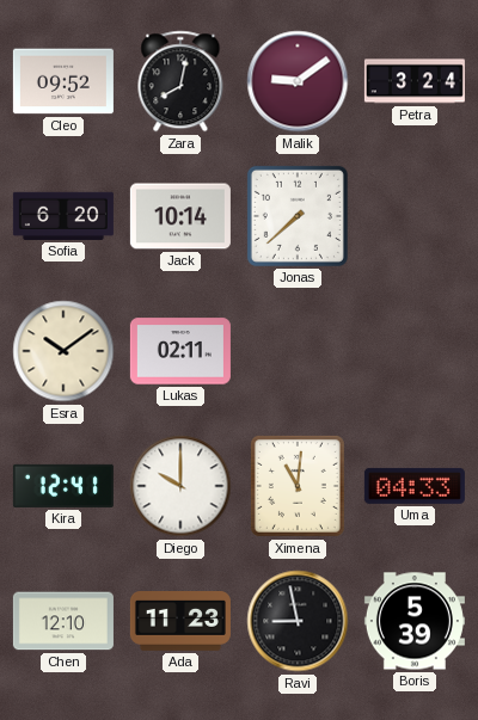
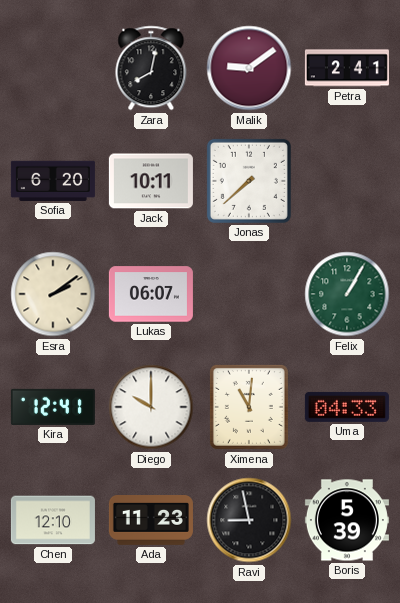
Cleo: 09:52 -> none
Petra: 3:24 -> 2:41
Jack: 10:14 -> 10:11
Esra: 10:09 -> 2:09
Lukas: 02:11 -> 06:07
Felix: none -> 1:05
